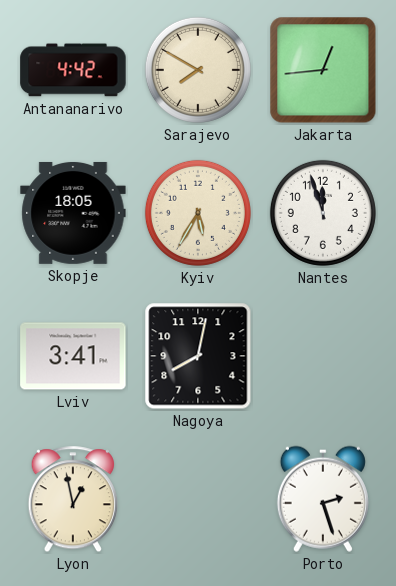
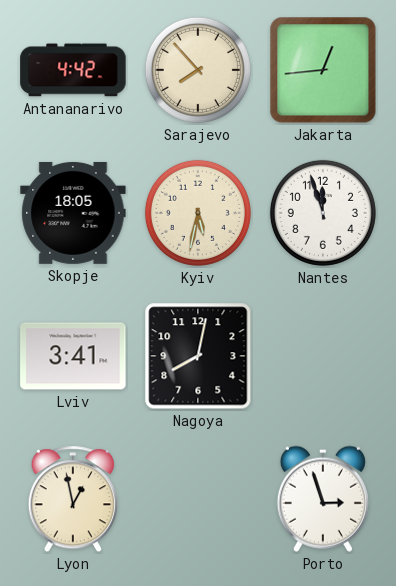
Sarajevo: 7:50 -> 7:53
Kyiv: 5:35 -> 5:32
Porto: 2:27 -> 2:57
